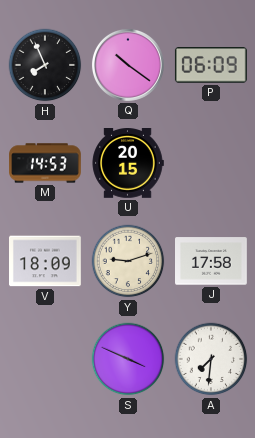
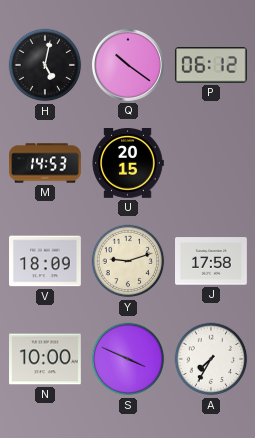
H: 7:56 -> 5:02
P: 06:09 -> 06:12
N: none -> 10:00
A: 7:31 -> 7:35
